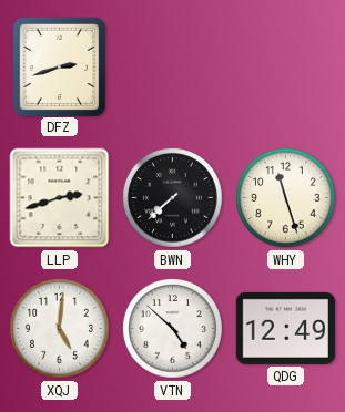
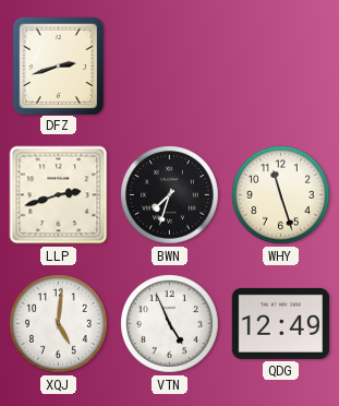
BWN: 7:38 -> 7:33
VTN: 4:52 -> 4:56
